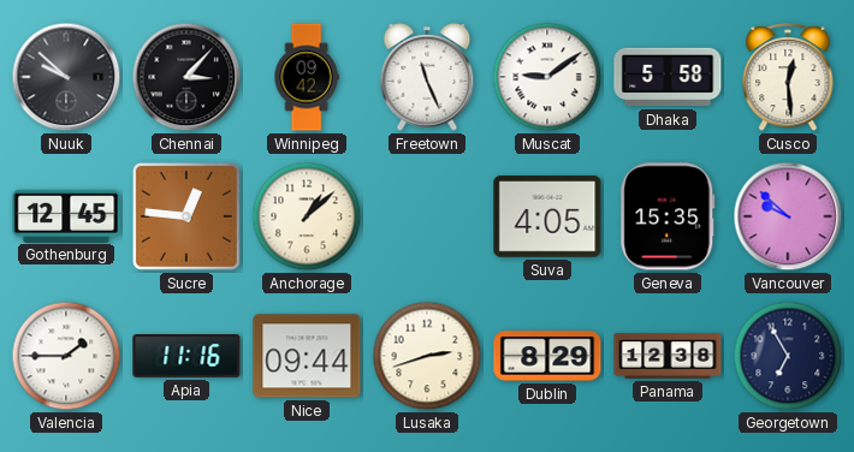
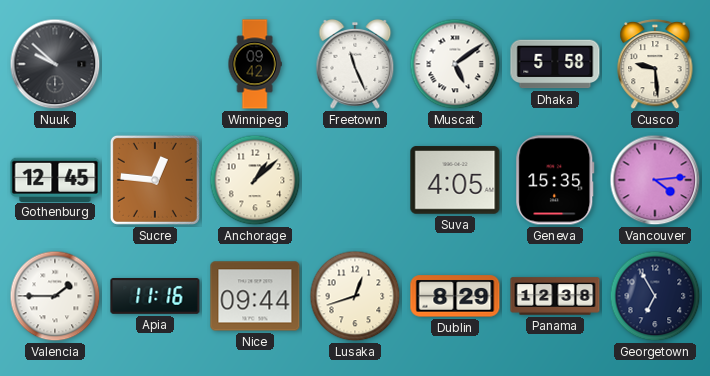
Chennai: 3:07 -> none
Muscat: 9:09 -> 5:09
Cusco: 12:29 -> 9:29
Vancouver: 9:52 -> 4:14
Lusaka: 2:42 -> 12:42
